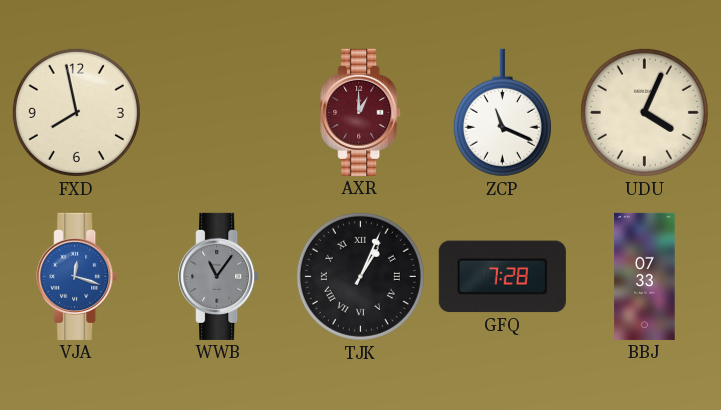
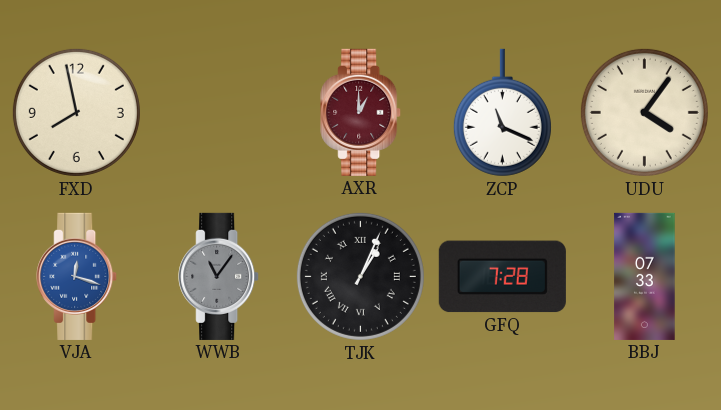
UDU: 4:04 -> 4:06
